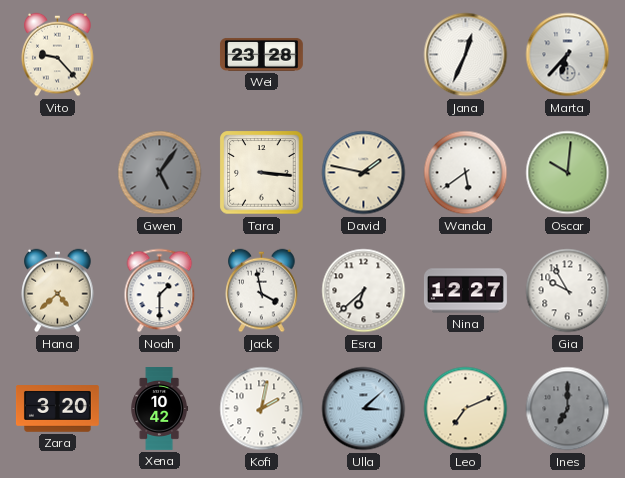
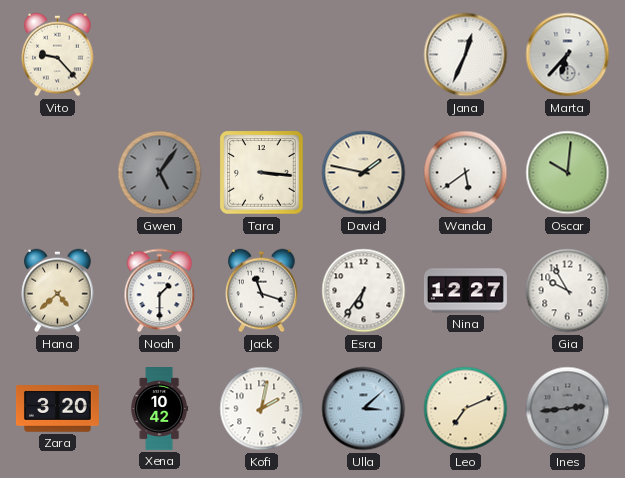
Wei: 23:28 -> none
Jack: 3:58 -> 11:18
Esra: 6:38 -> 6:36
Ines: 7:00 -> 2:44
